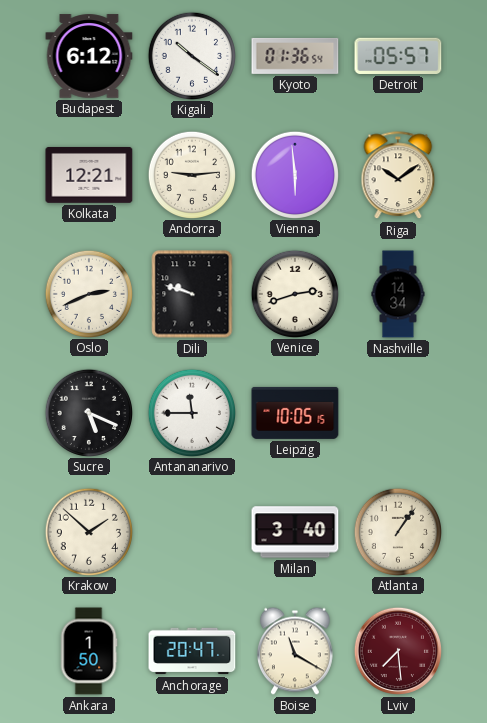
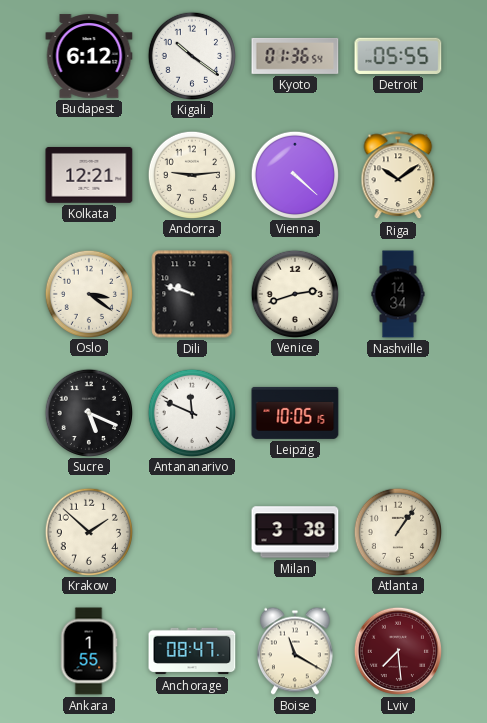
Detroit: 05:57 -> 05:55
Vienna: 5:59 -> 4:22
Oslo: 2:41 -> 3:21
Antananarivo: 11:45 -> 11:49
Milan: 3:40 -> 3:38
Ankara: 1:50 -> 1:55
Anchorage: 20:47 -> 08:47
